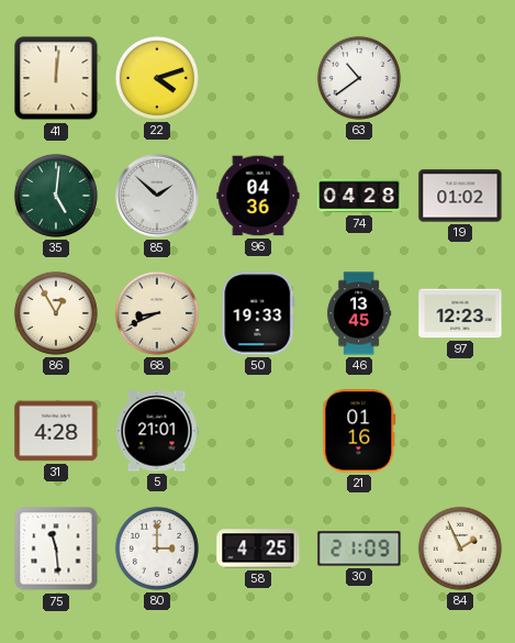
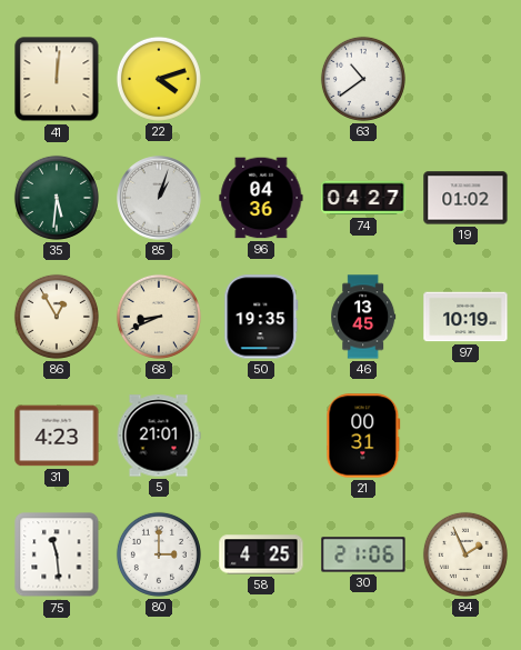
35: 5:01 -> 5:31
85: 1:52 -> 1:03
74: 04:28 -> 04:27
50: 19:33 -> 19:35
97: 12:23 -> 10:19
31: 4:28 -> 4:23
21: 01:16 -> 00:31
30: 21:09 -> 21:06
